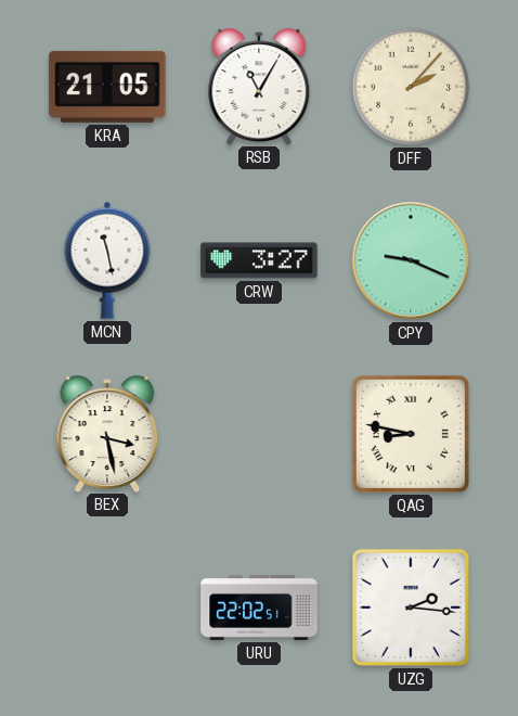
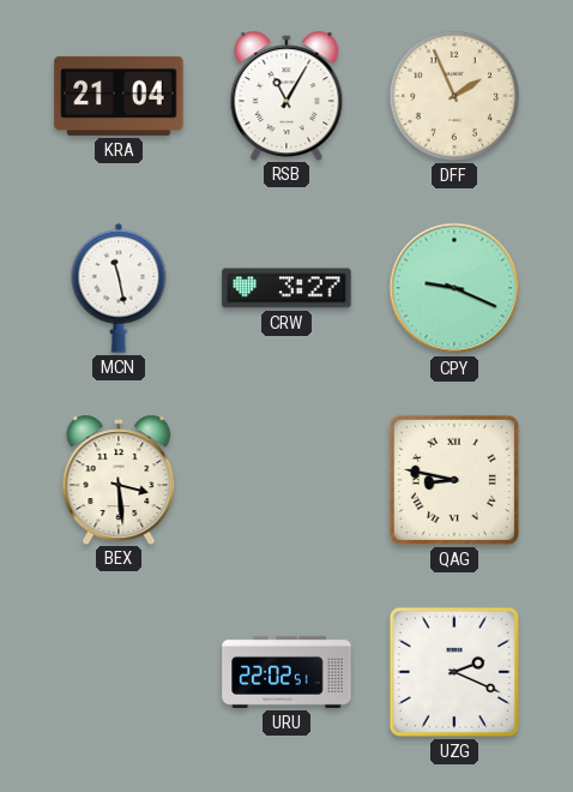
KRA: 21:05 -> 21:04
DFF: 2:07 -> 1:56
BEX: 3:28 -> 3:29
UZG: 2:16 -> 2:19
